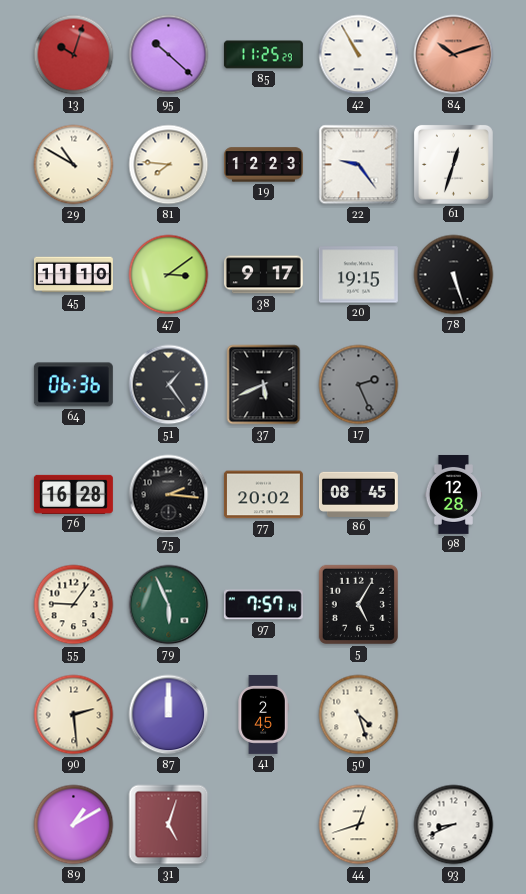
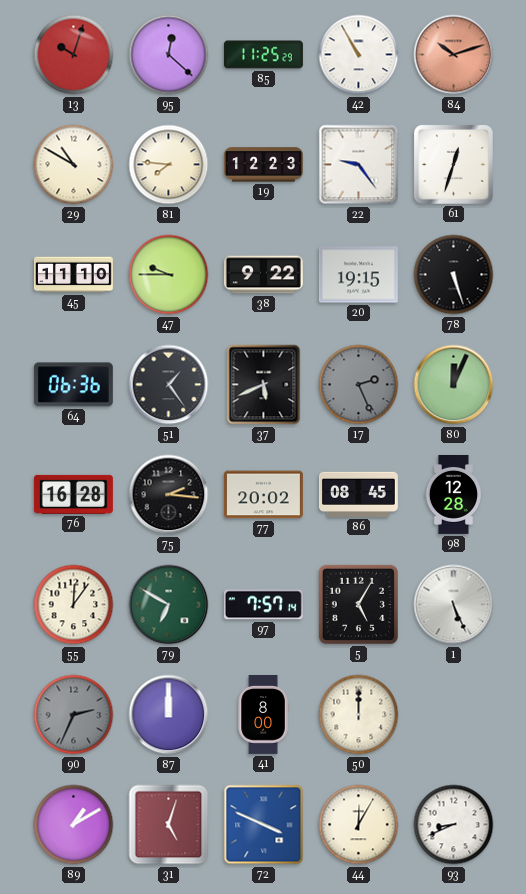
95: 10:22 -> 12:22
47: 3:09 -> 9:45
38: 9:17 -> 9:22
80: none -> 12:04
55: 9:06 -> 12:06
79: 5:56 -> 6:50
1: none -> 5:26
90: 2:29 -> 2:34
90 dial: cream -> grey
41: 2:45 -> 8:00
50: 4:27 -> 12:00
72: none -> 3:49
44: 12:42 -> 12:05
